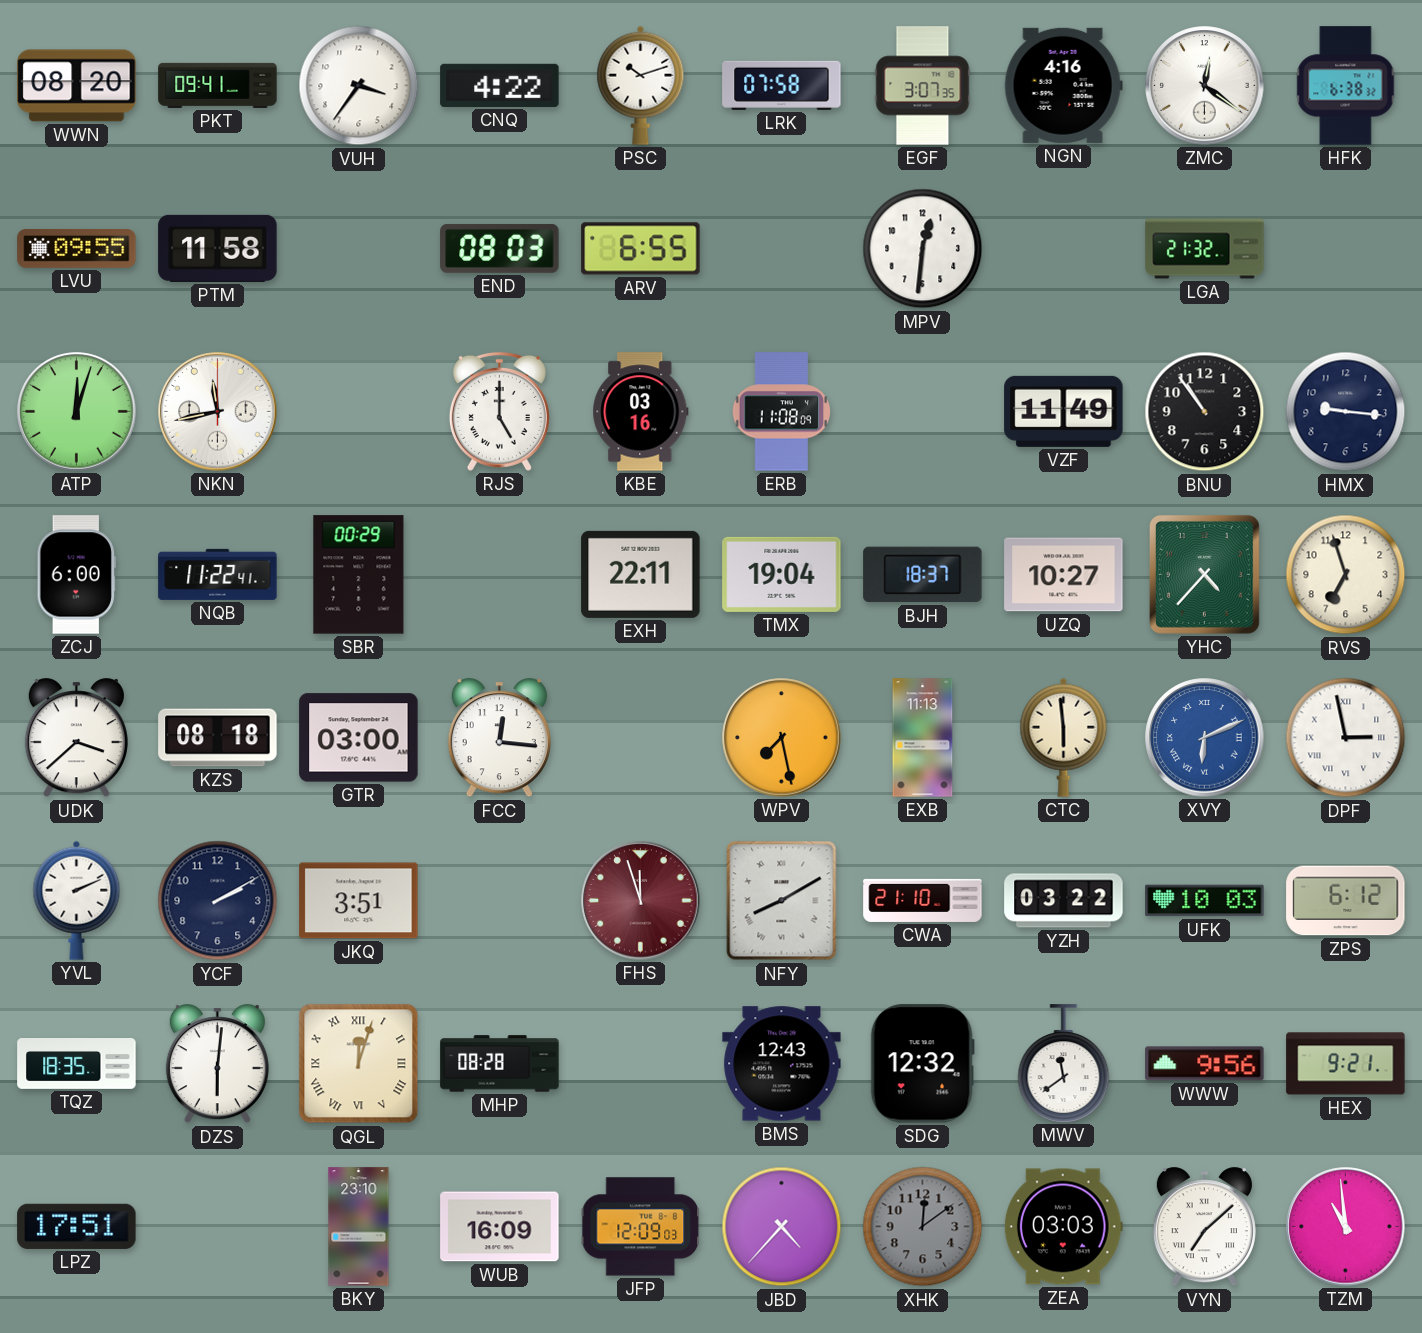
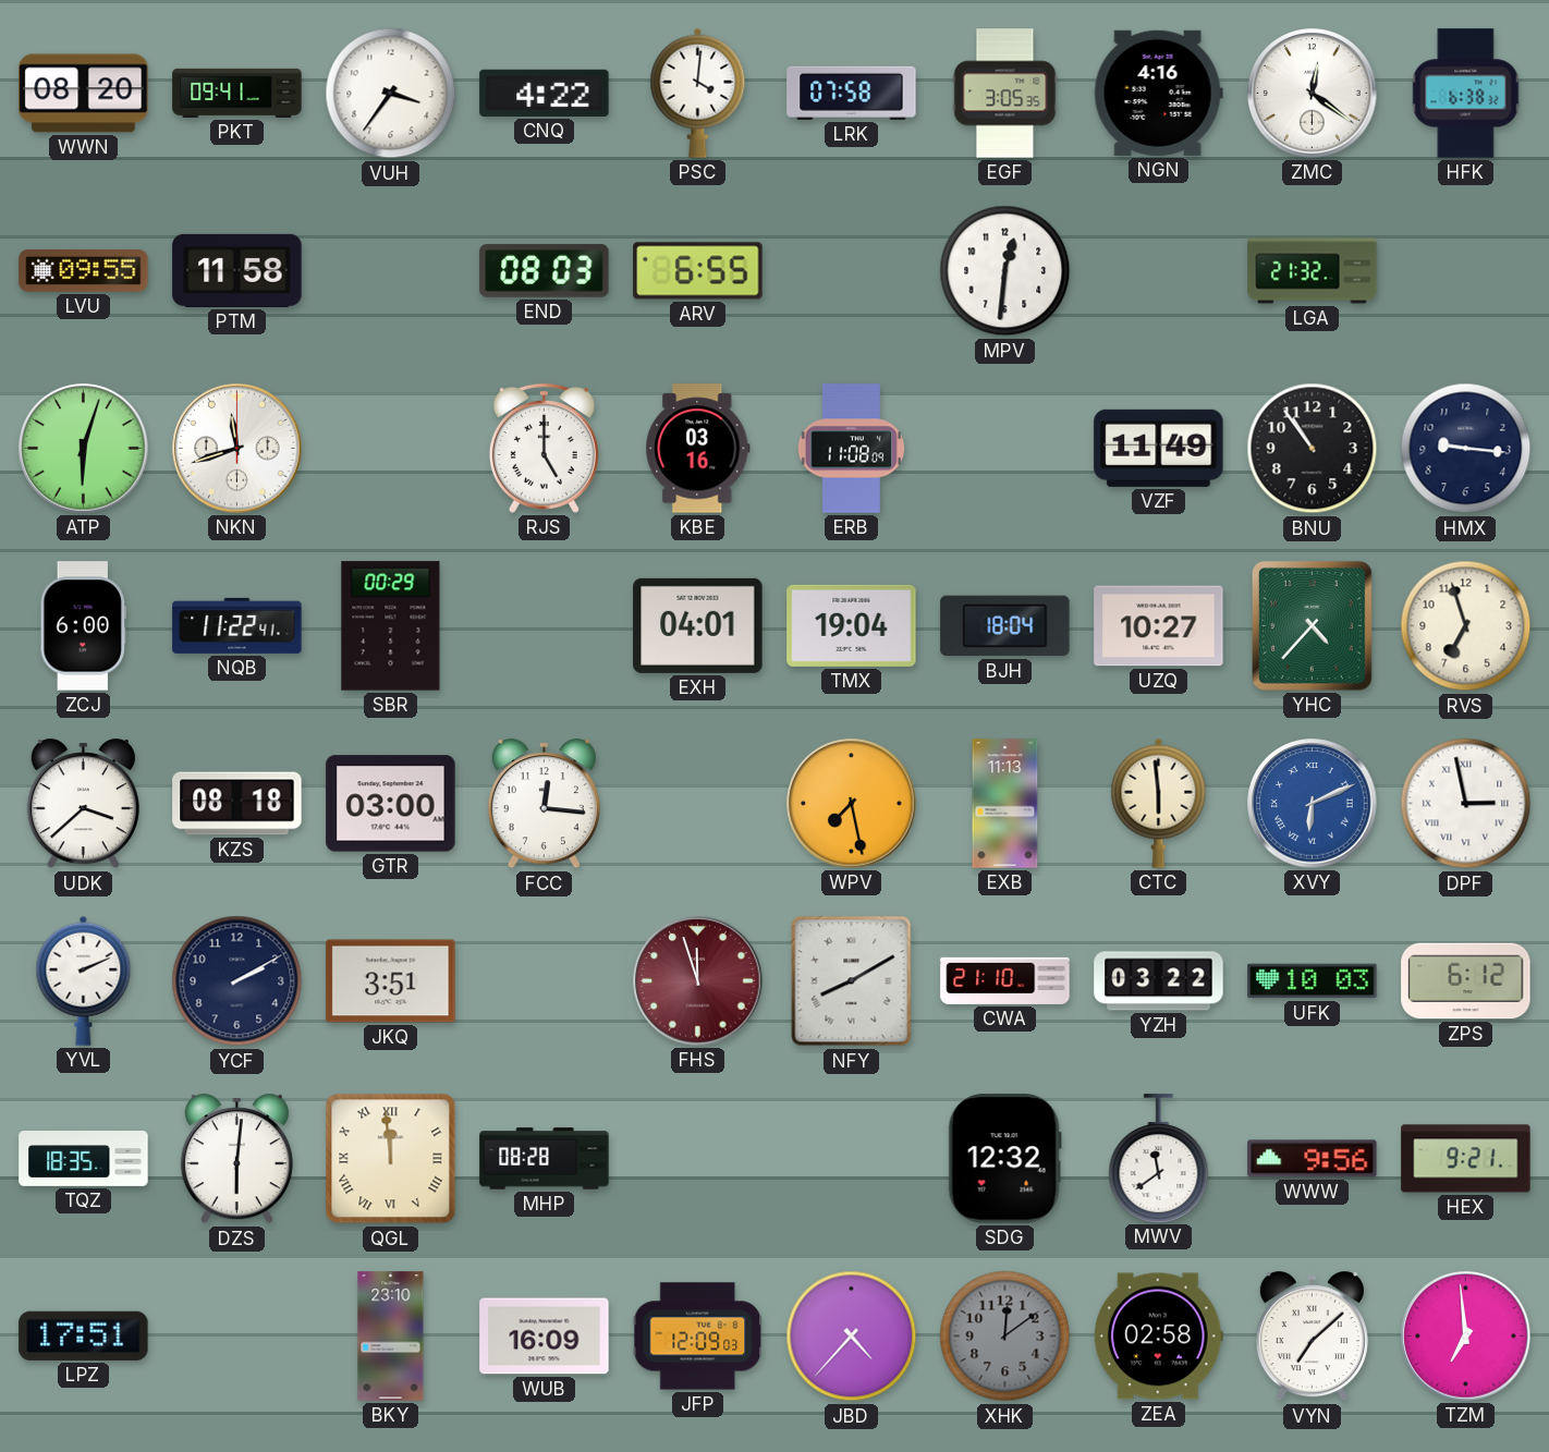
PSC: 10:12 -> 4:01
EGF: 3:07 -> 3:05
ATP: 12:03 -> 6:03
NKN: 11:43 -> 11:42
EXH: 22:11 -> 04:01
BJH: 18:37 -> 18:04
QGL: 12:03 -> 11:59
BMS: 12:43 -> none
ZEA: 03:03 -> 02:58
TZM: 10:59 -> 6:59
